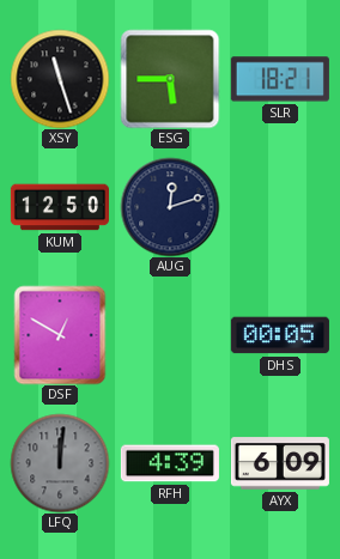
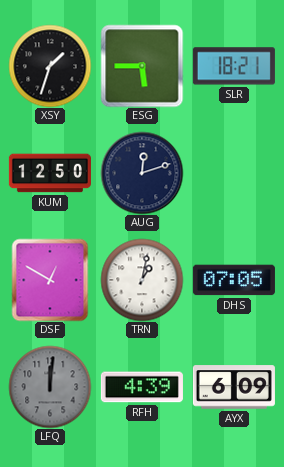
XSY: 11:27 -> 1:33
TRN: none -> 1:02
DHS: 00:05 -> 07:05
